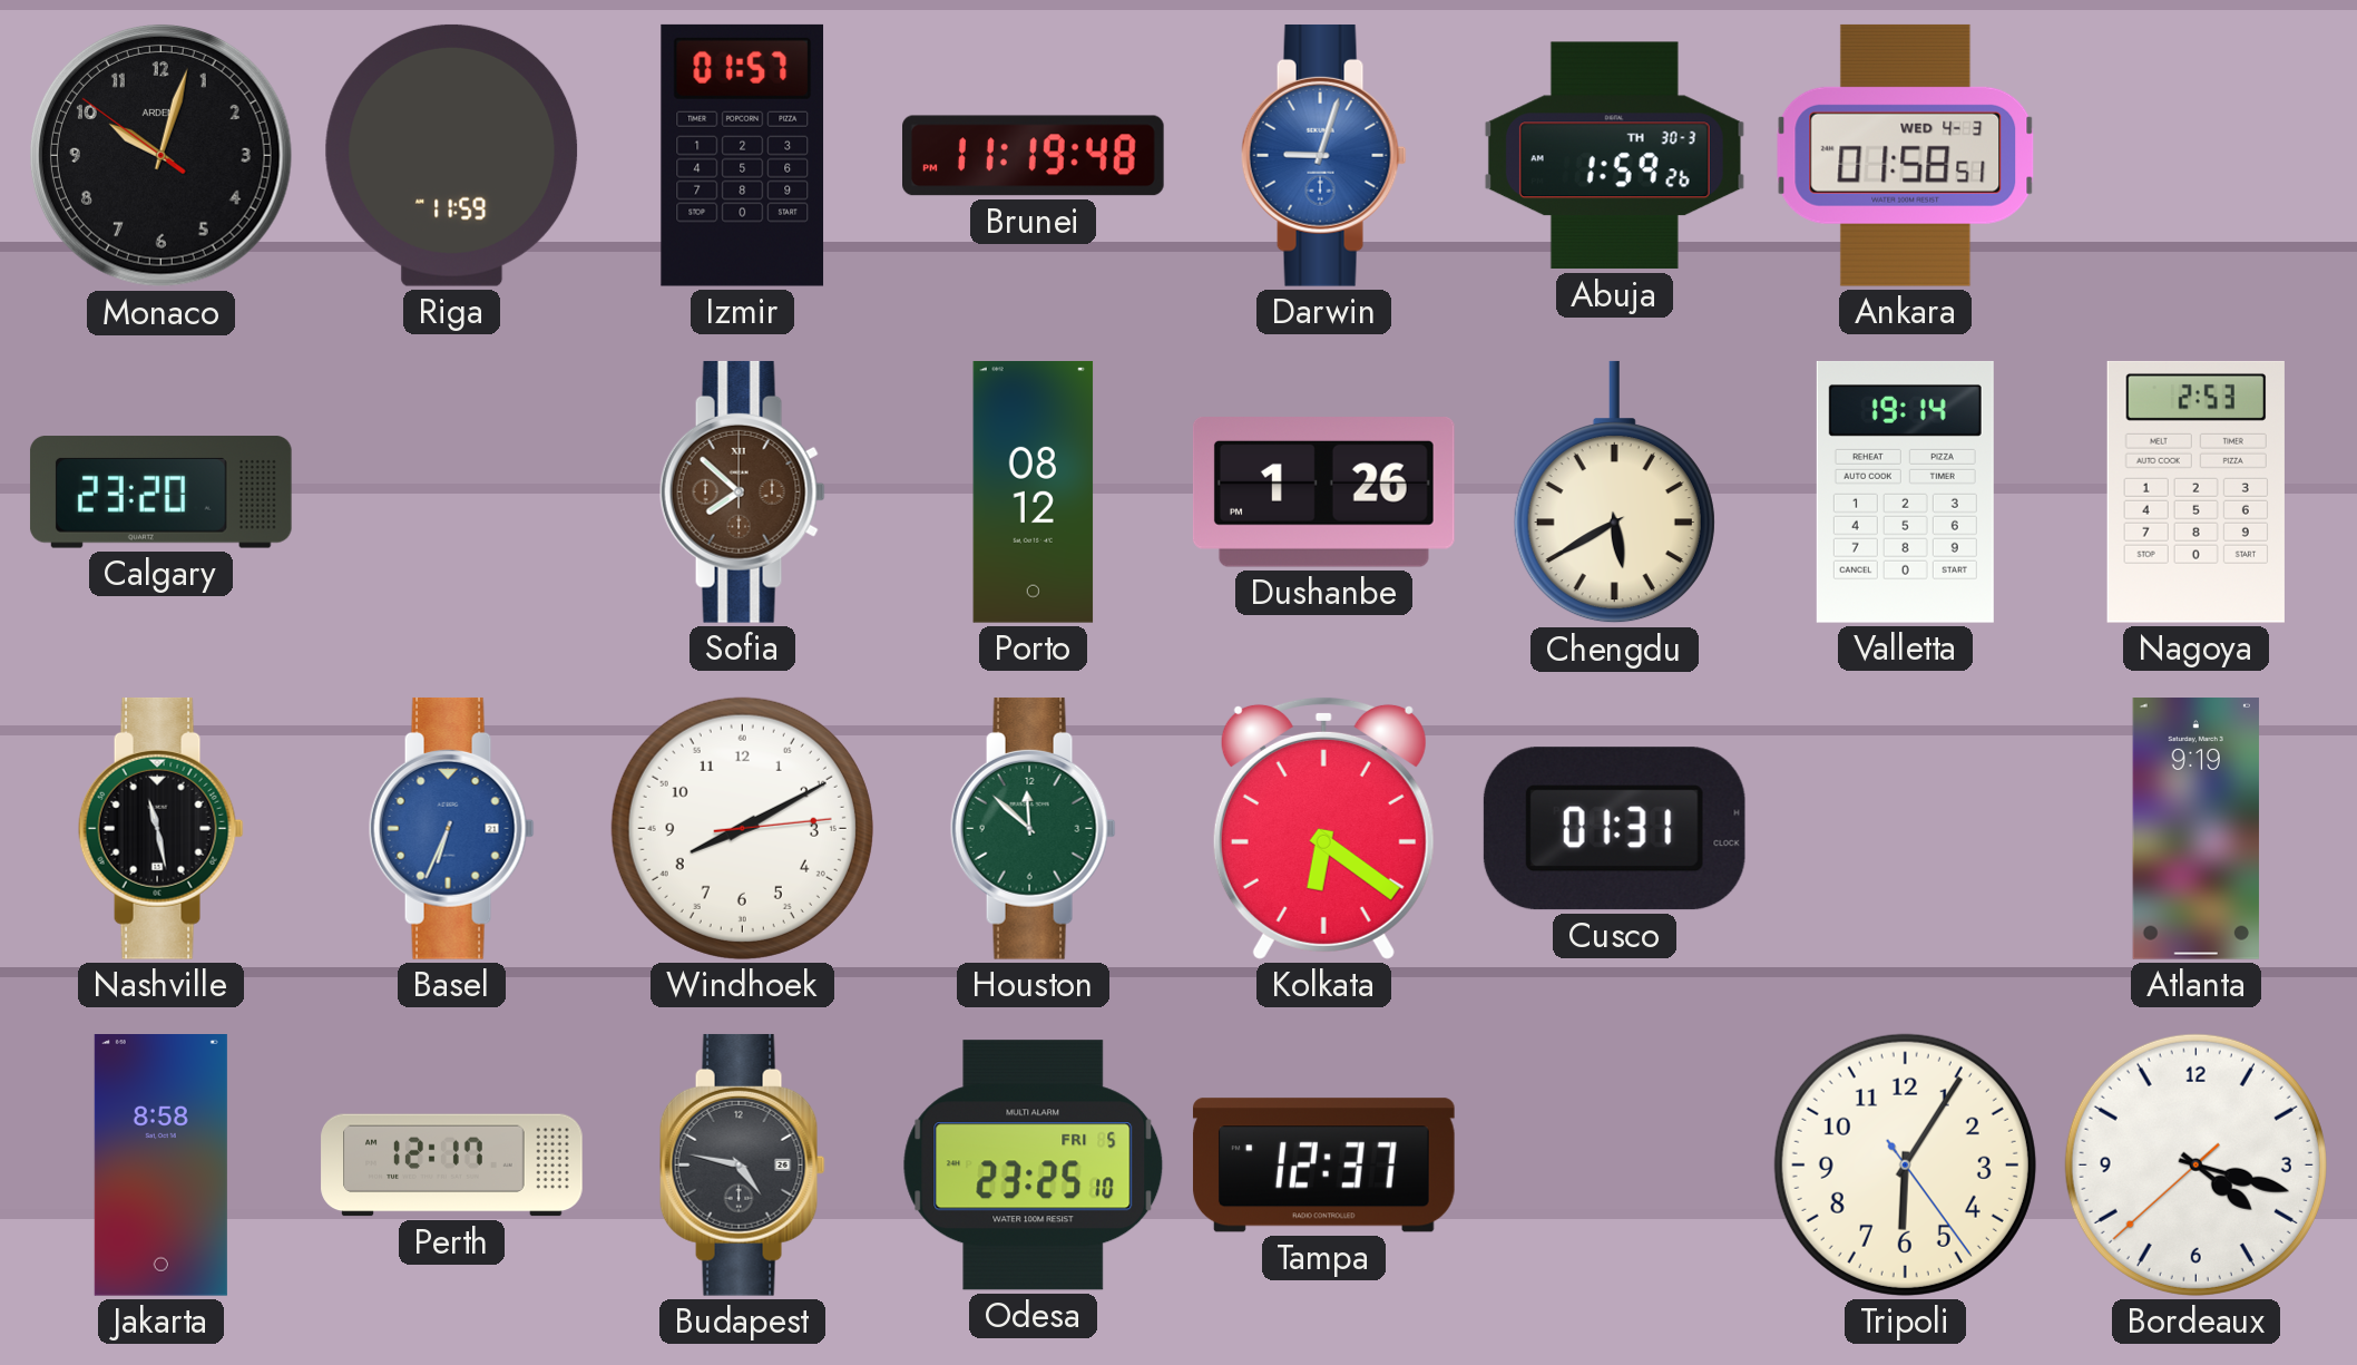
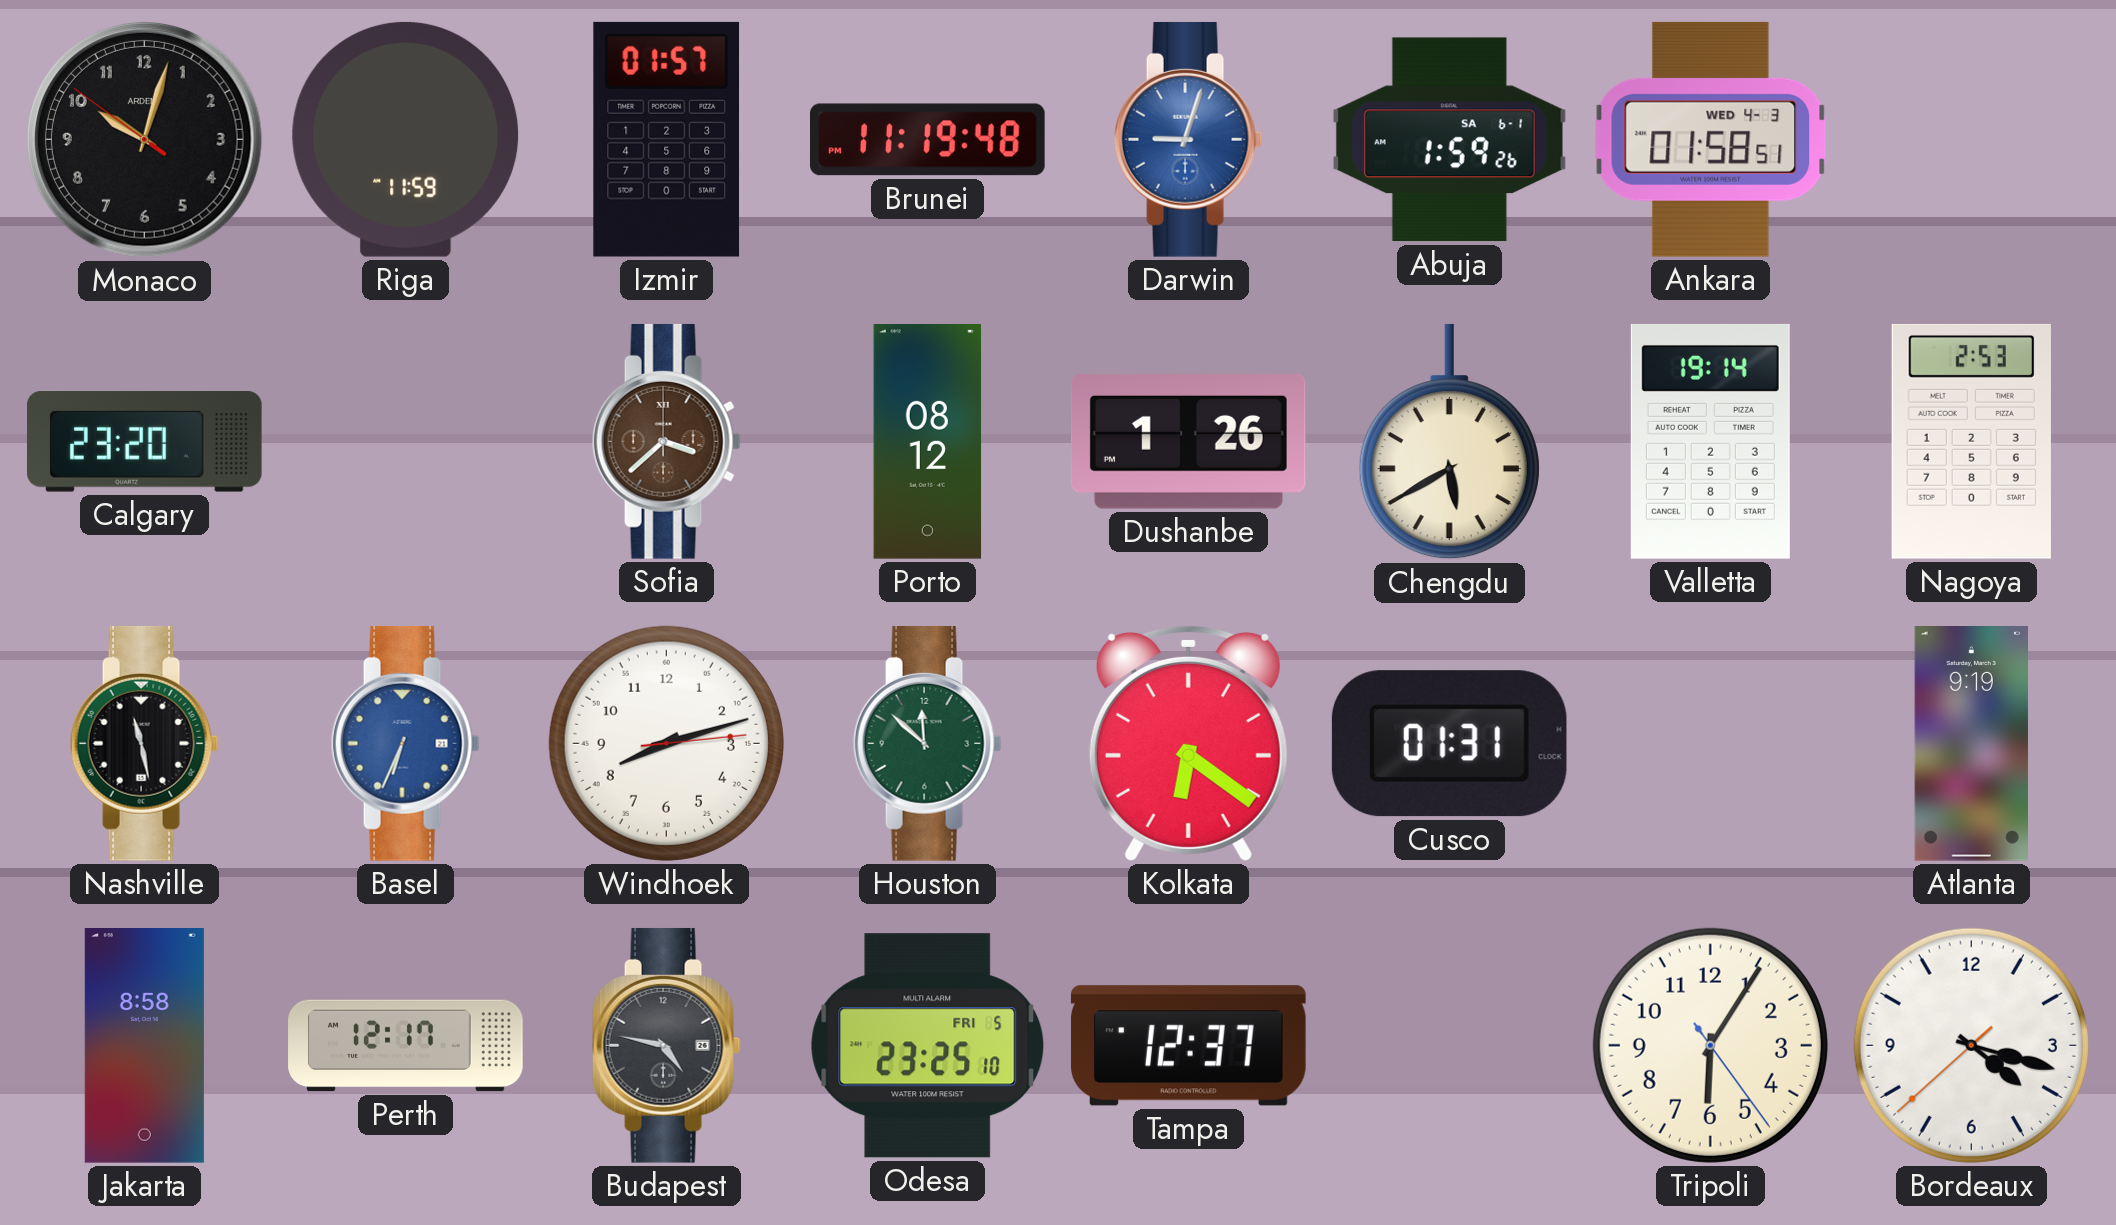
Abuja date: TH 30-3 -> SA 6-1
Sofia: 7:52 -> 3:38
Windhoek: 8:10 -> 8:12
